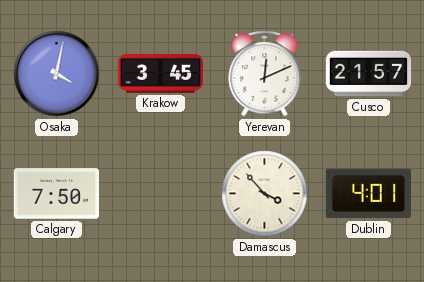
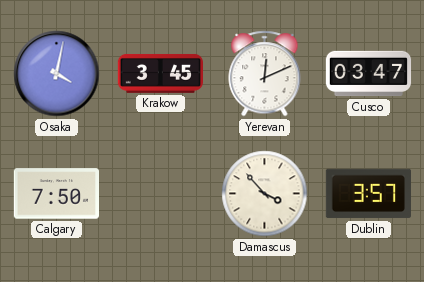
Cusco: 21:57 -> 03:47
Dublin: 4:01 -> 3:57
